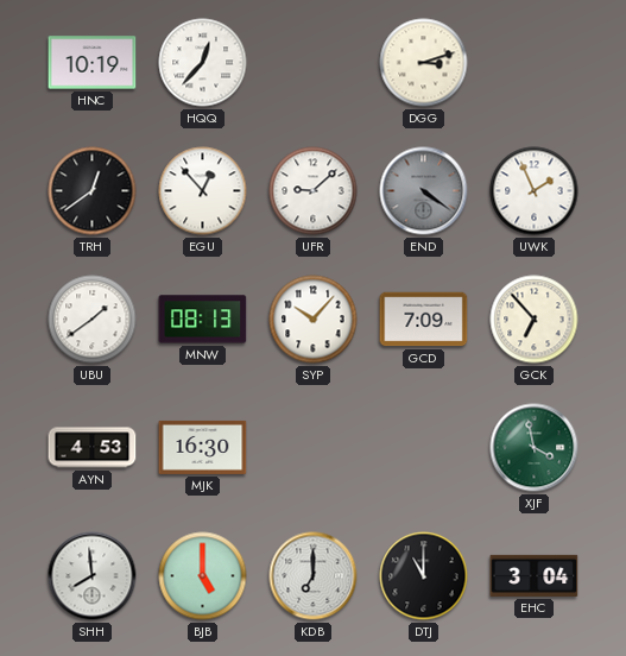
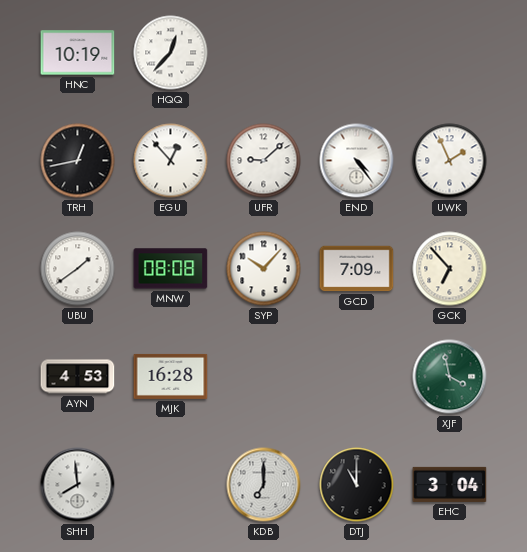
DGG: 3:12 -> none
TRH: 12:39 -> 12:43
END: 4:21 -> 4:24
END dial: grey -> white
MNW: 08:13 -> 08:08
MJK: 16:30 -> 16:28
BJB: 5:00 -> none
